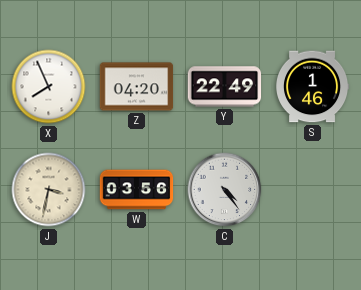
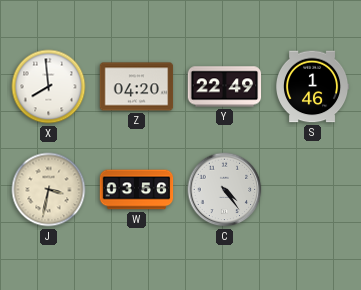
X: 7:56 -> 7:59
